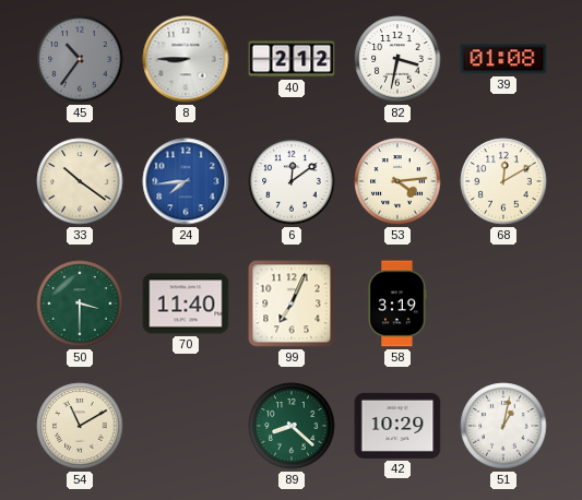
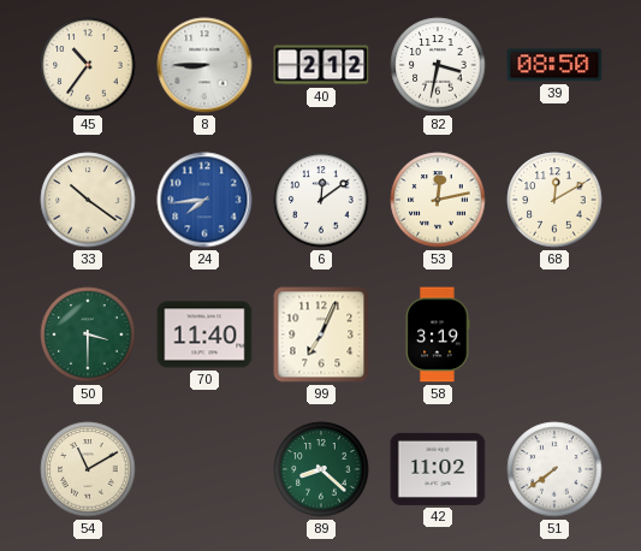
45 dial: grey -> cream
39: 01:08 -> 08:50
53: 4:14 -> 12:13
42: 10:29 -> 11:02
51: 1:02 -> 7:39
